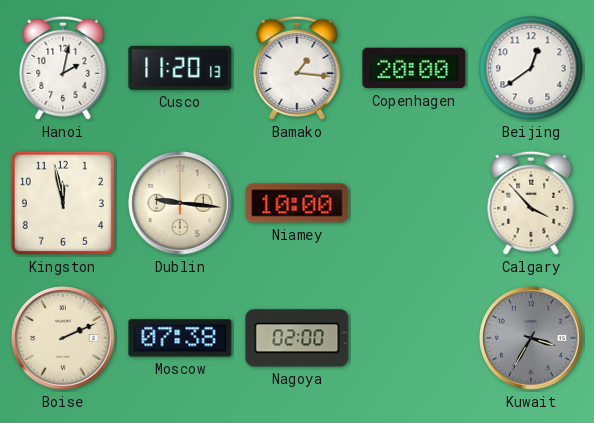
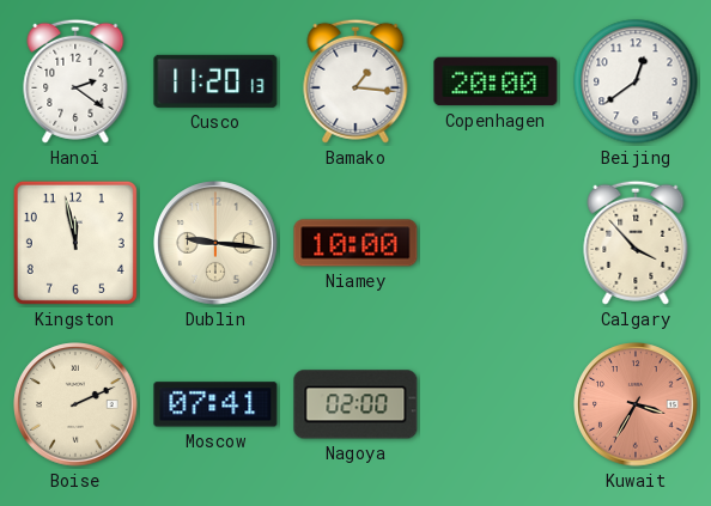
Hanoi: 2:02 -> 2:21
Moscow: 07:38 -> 07:41
Kuwait dial: grey -> salmon
